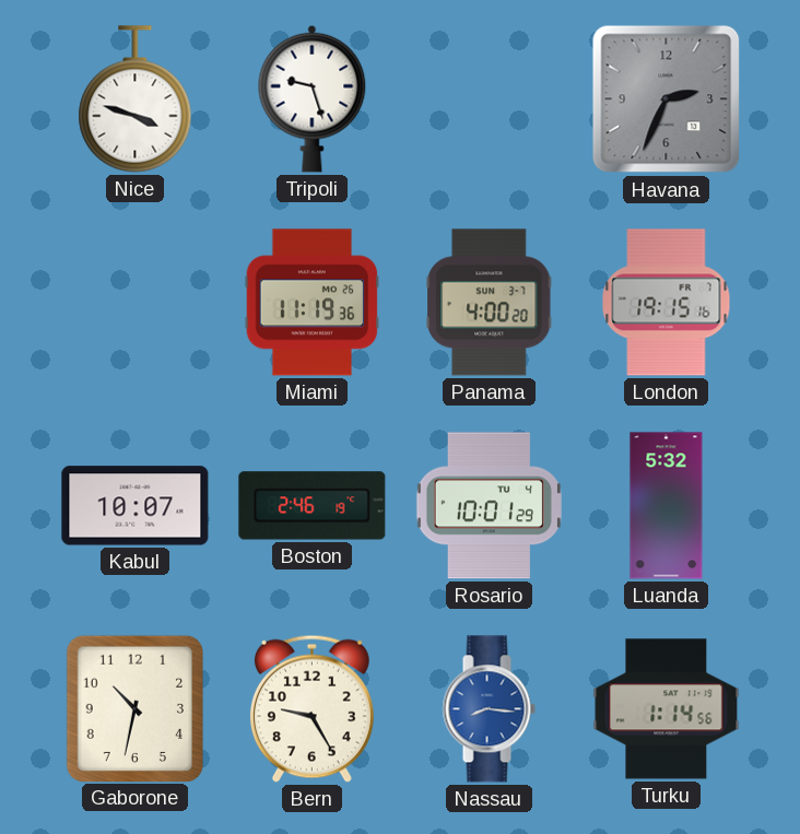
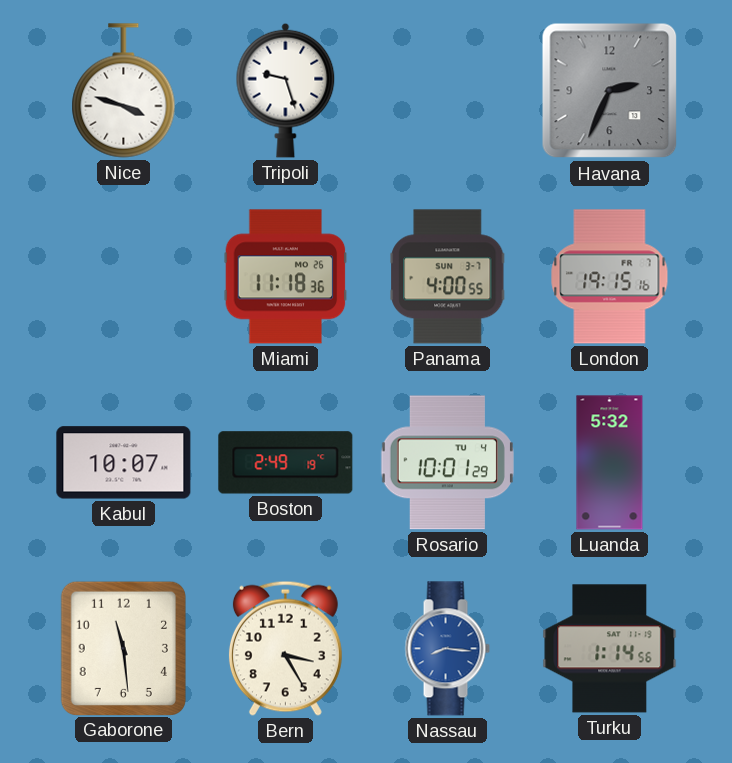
Miami: 11:19 -> 11:18
Panama: 4:00:20 -> 4:00:55
Boston: 2:46 -> 2:49
Gaborone: 10:32 -> 11:29
Bern: 9:25 -> 3:25
